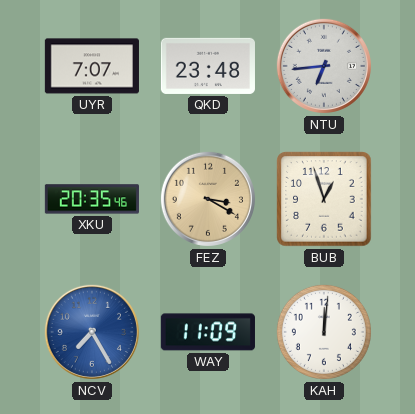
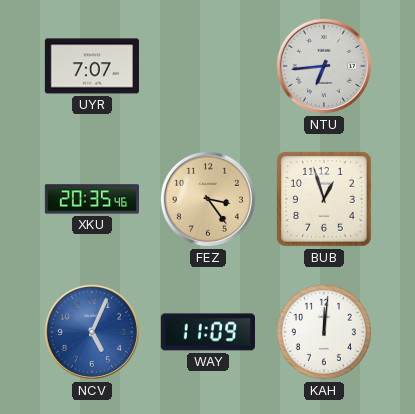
QKD: 23:48 -> none
FEZ: 3:20 -> 3:24
NCV: 7:25 -> 5:04
